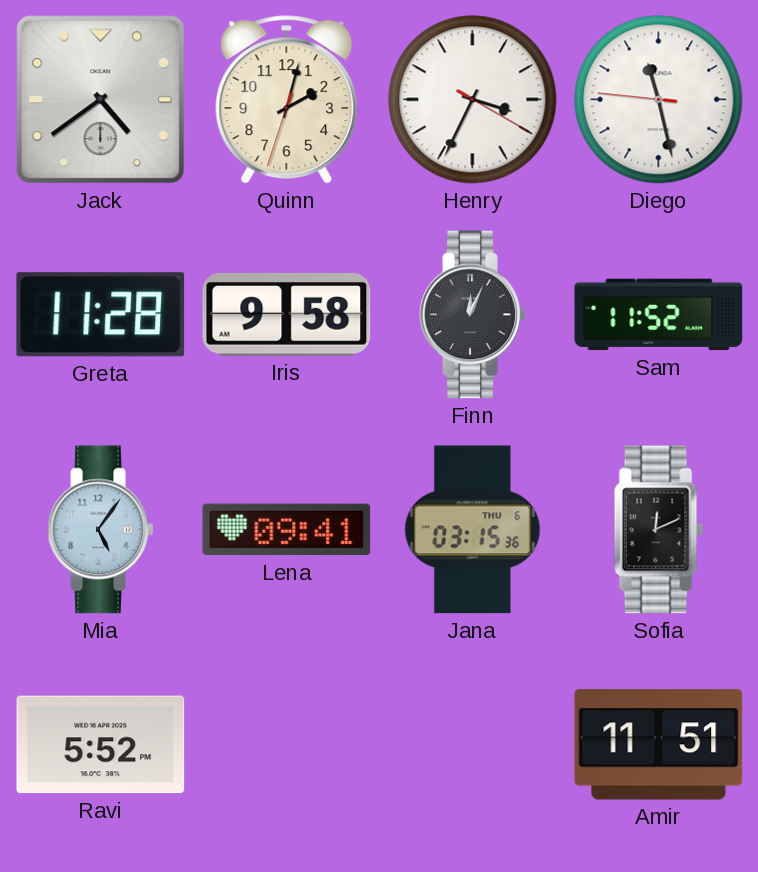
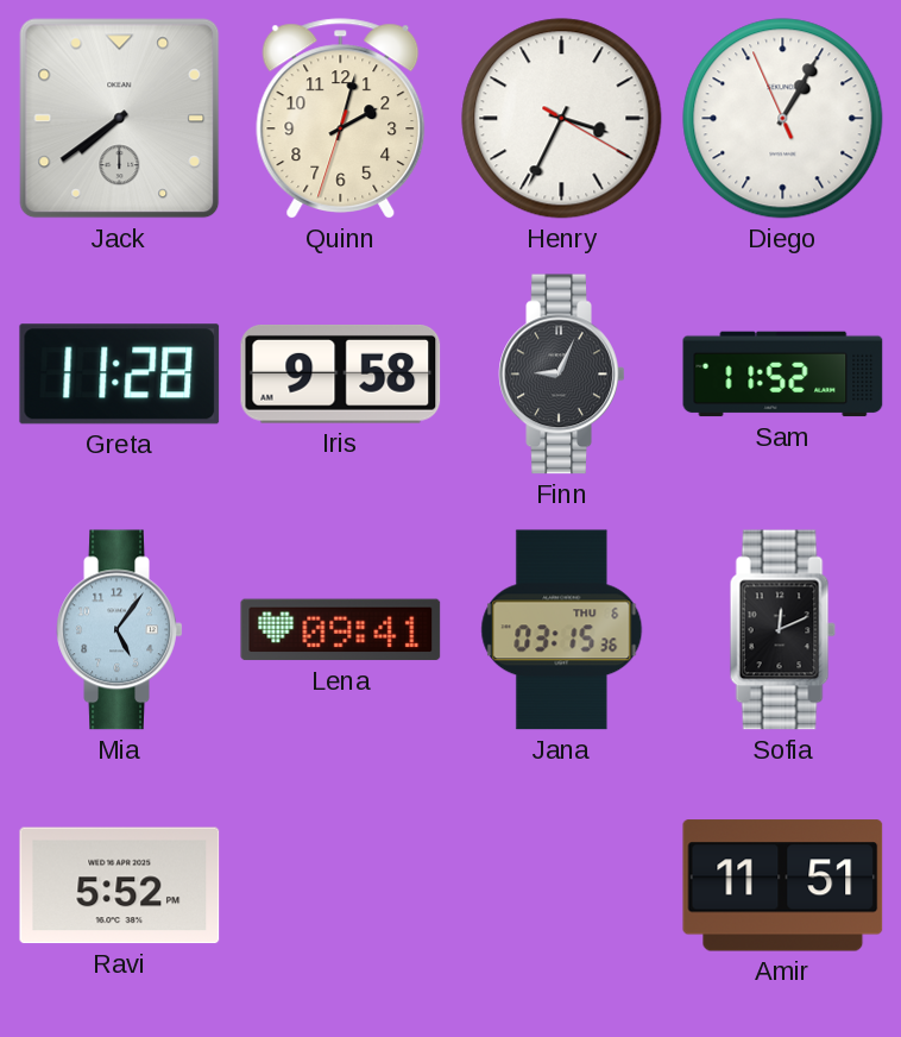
Jack: 4:39 -> 7:39
Diego: 11:27 -> 1:04
Finn: 12:04 -> 9:04
